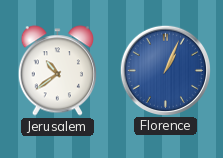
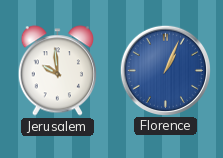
Jerusalem: 10:39 -> 9:59
